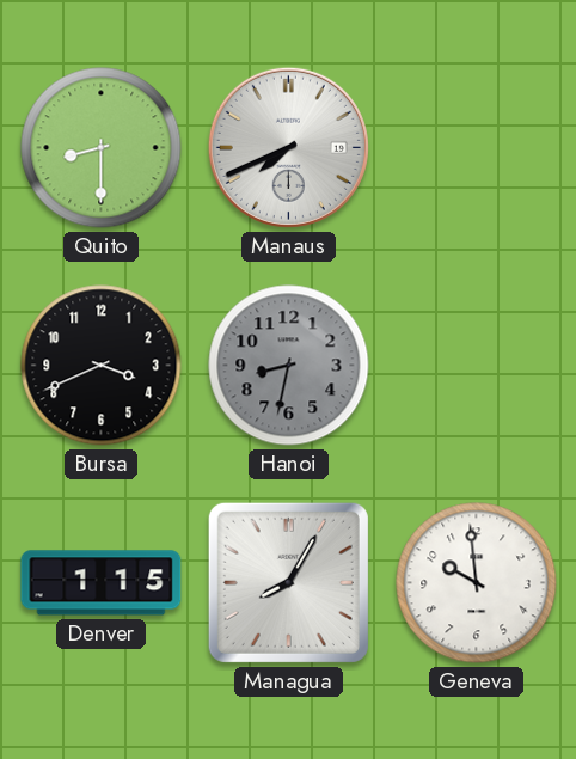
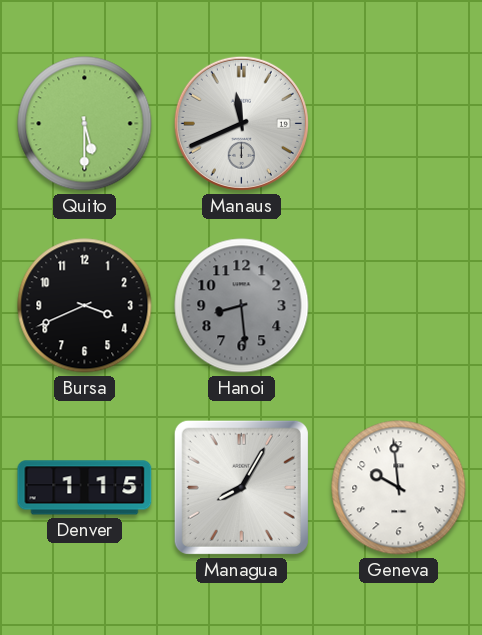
Quito: 8:30 -> 5:30
Manaus: 7:41 -> 11:41
Hanoi: 8:32 -> 8:29
